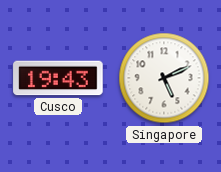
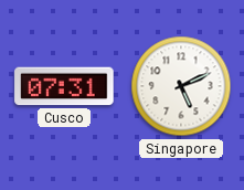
Cusco: 19:43 -> 07:31
